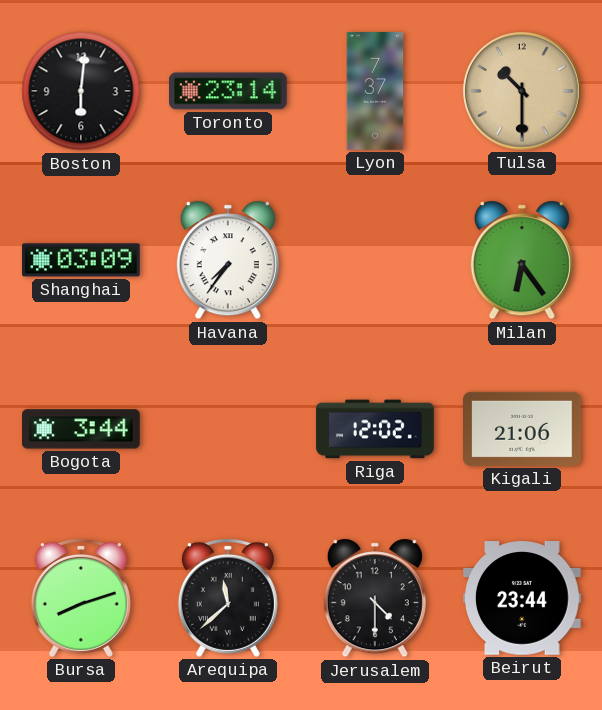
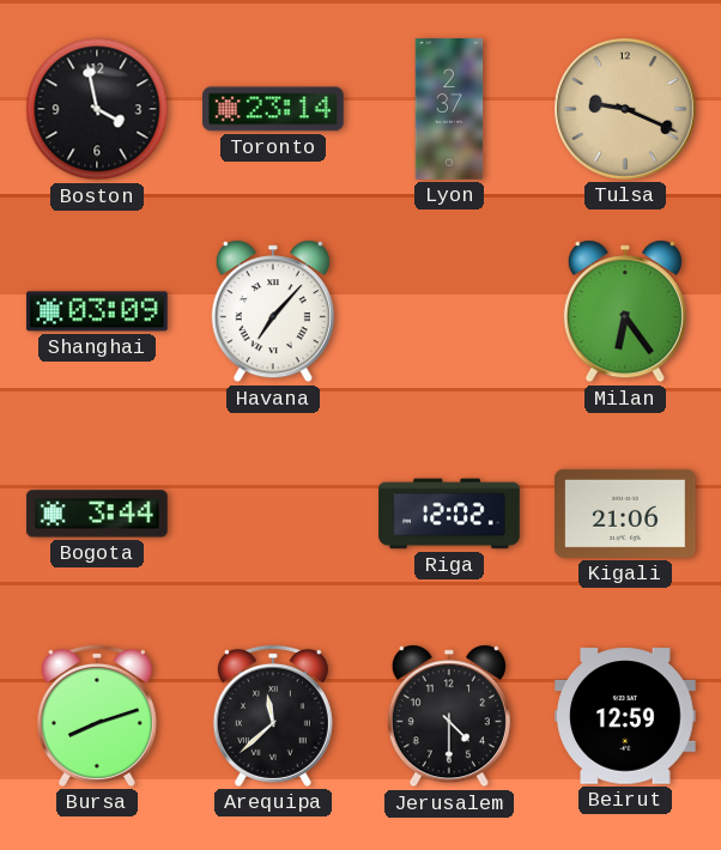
Boston: 6:01 -> 3:58
Lyon: 7:37 -> 2:37
Tulsa: 10:30 -> 9:19
Havana: 7:36 -> 7:07
Beirut: 23:44 -> 12:59
